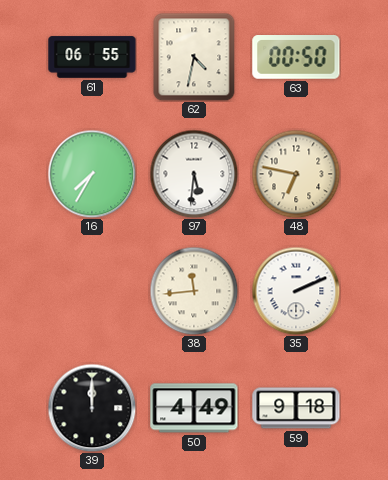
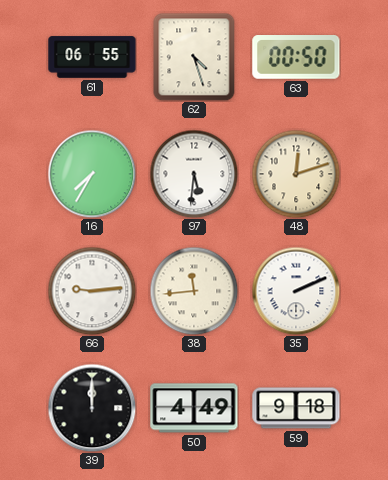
62: 4:32 -> 4:27
48: 6:47 -> 12:12
66: none -> 9:14
